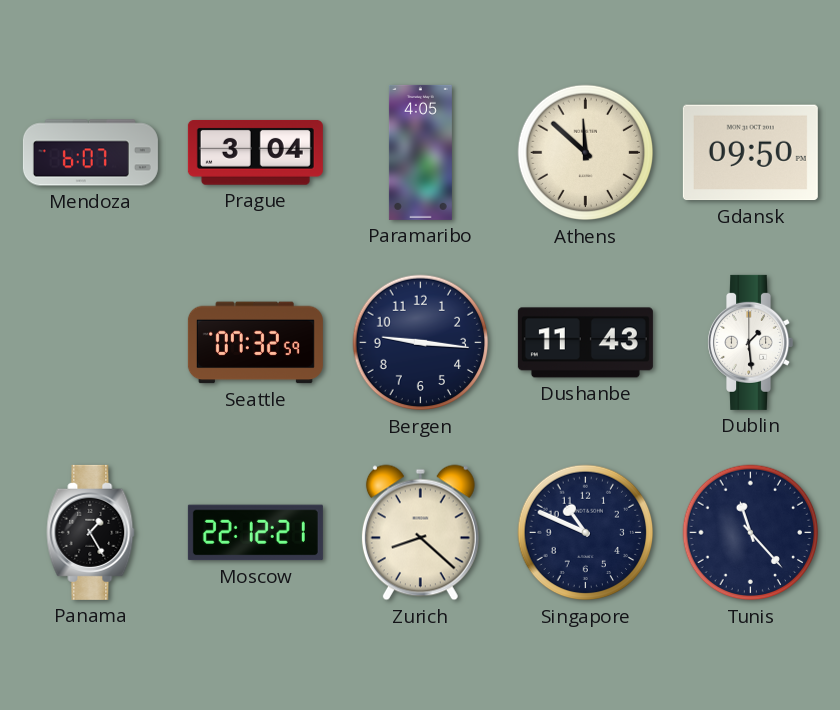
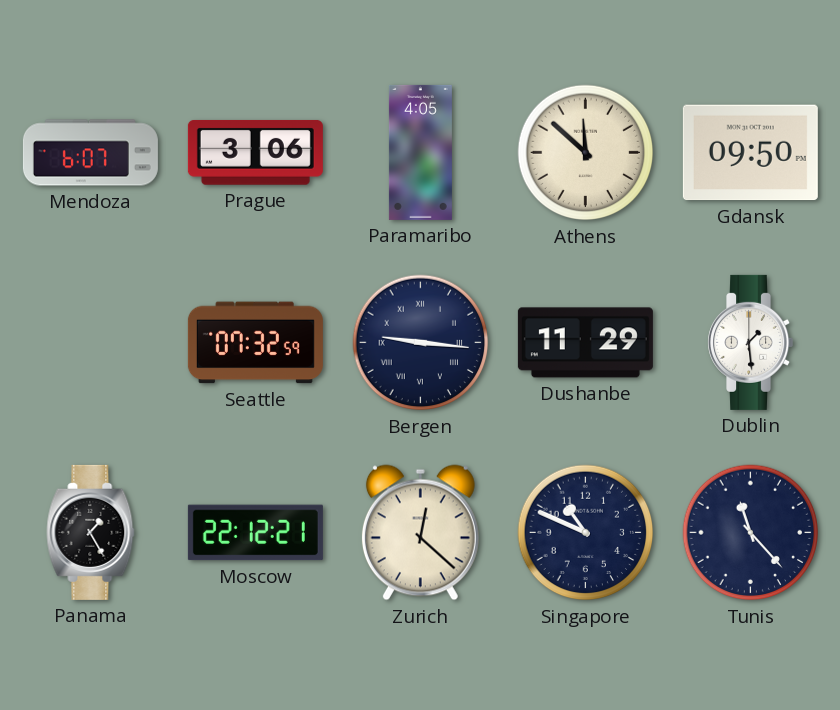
Prague: 3:04 -> 3:06
Bergen numerals: Arabic -> Roman
Dushanbe: 11:43 -> 11:29
Zurich: 8:22 -> 12:22
